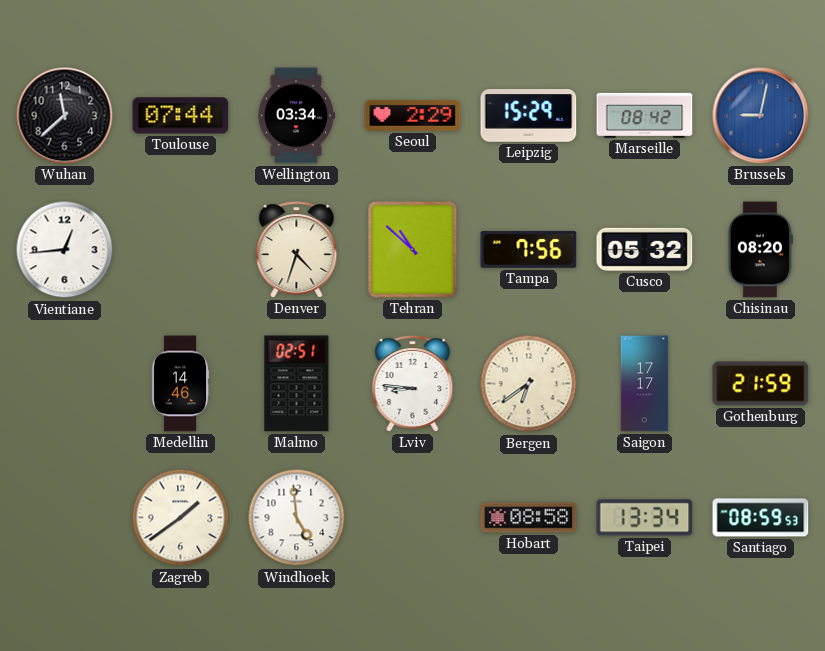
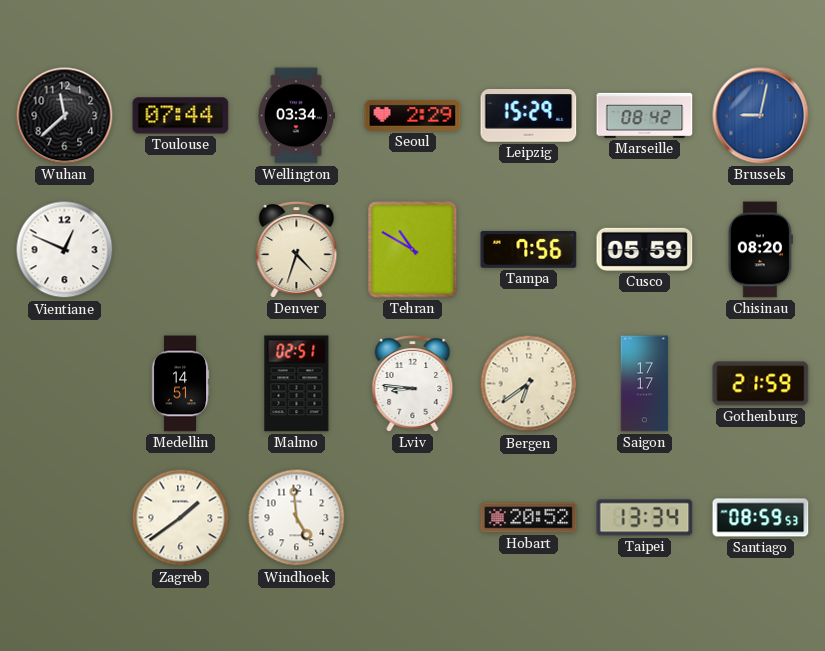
Vientiane: 12:44 -> 12:49
Tehran: 10:52 -> 10:50
Cusco: 05:32 -> 05:59
Medellin: 14:46 -> 14:51
Hobart: 08:58 -> 20:52
